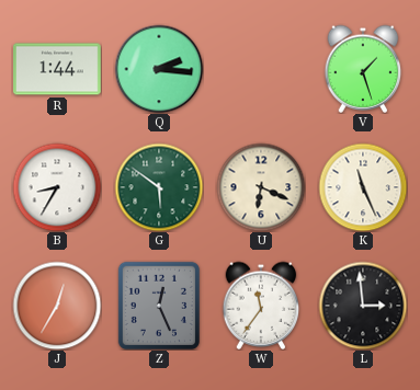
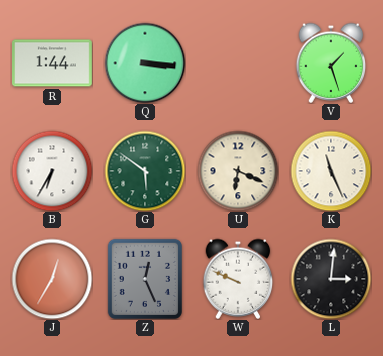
Q: 2:16 -> 3:16
B: 8:35 -> 6:35
W: 11:36 -> 9:49
L: 2:59 -> 3:01
